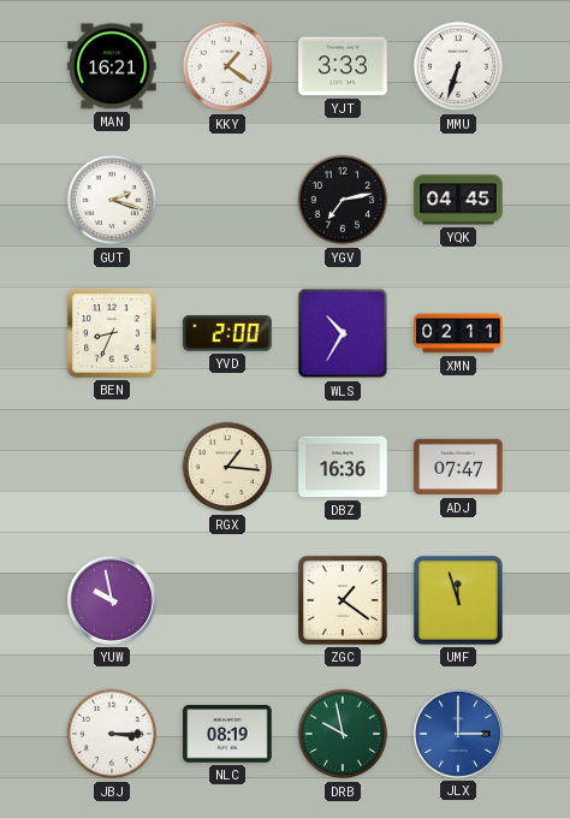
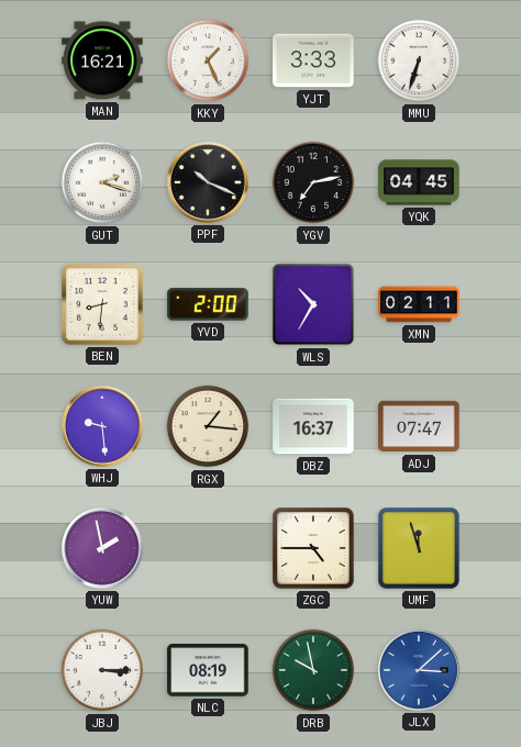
KKY: 1:21 -> 1:26
PPF: none -> 10:19
BEN: 8:34 -> 8:31
WHJ: none -> 9:29
DBZ: 16:36 -> 16:37
YUW: 9:58 -> 1:58
ZGC: 1:21 -> 4:45
JLX: 3:00 -> 3:08
